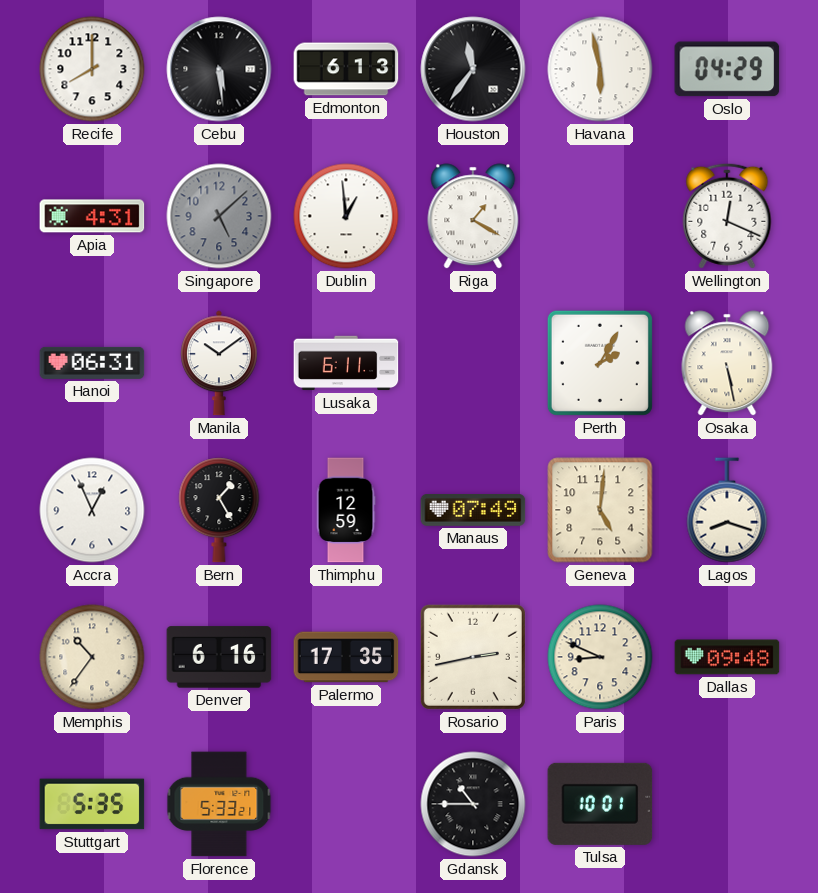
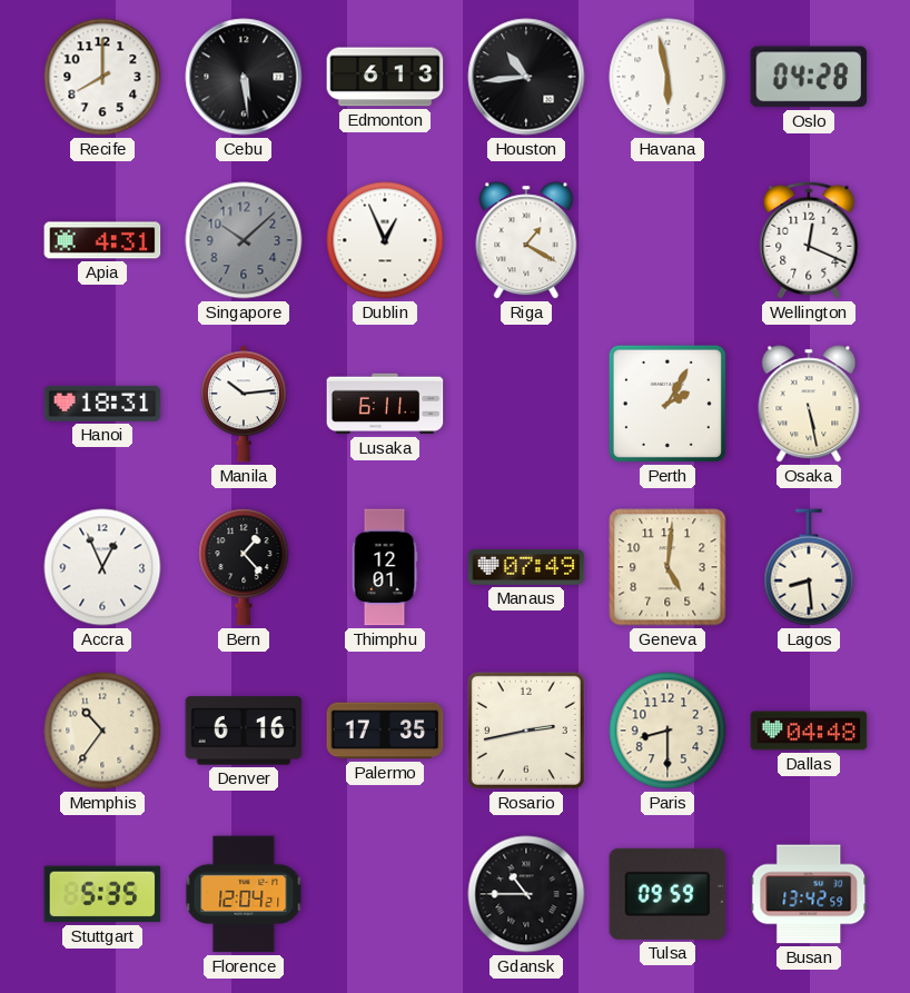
Houston: 11:36 -> 10:44
Oslo: 04:29 -> 04:28
Singapore: 5:08 -> 10:08
Dublin: 12:59 -> 12:56
Hanoi: 06:31 -> 18:31
Manila: 10:09 -> 10:14
Bern: 1:25 -> 1:23
Thimphu: 12:59 -> 12:01
Lagos: 8:18 -> 8:29
Paris: 8:49 -> 8:30
Dallas: 09:48 -> 04:48
Florence: 5:33 -> 12:04
Tulsa: 10:01 -> 09:59
Busan: none -> 13:42
